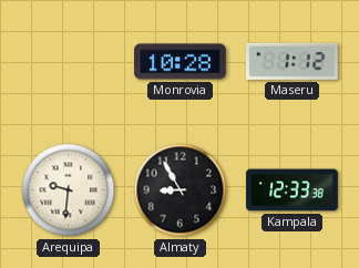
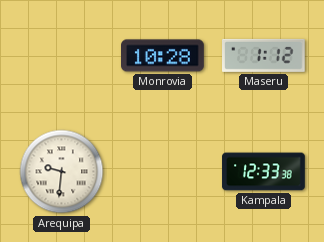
Almaty: 8:55 -> none
